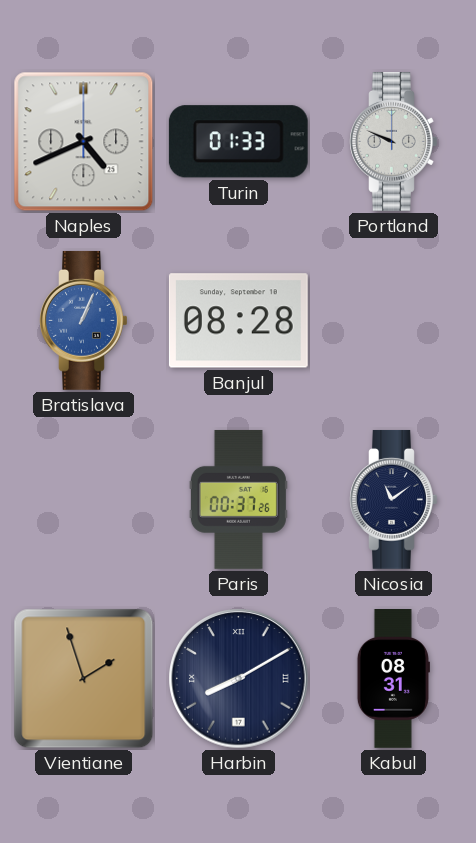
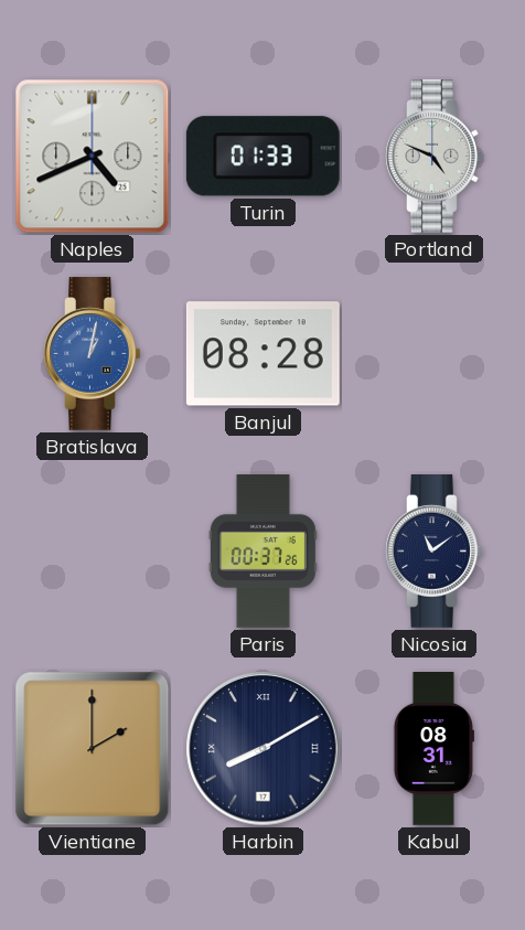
Portland: 9:49 -> 4:49
Bratislava: 1:04 -> 1:02
Vientiane: 1:57 -> 2:00
